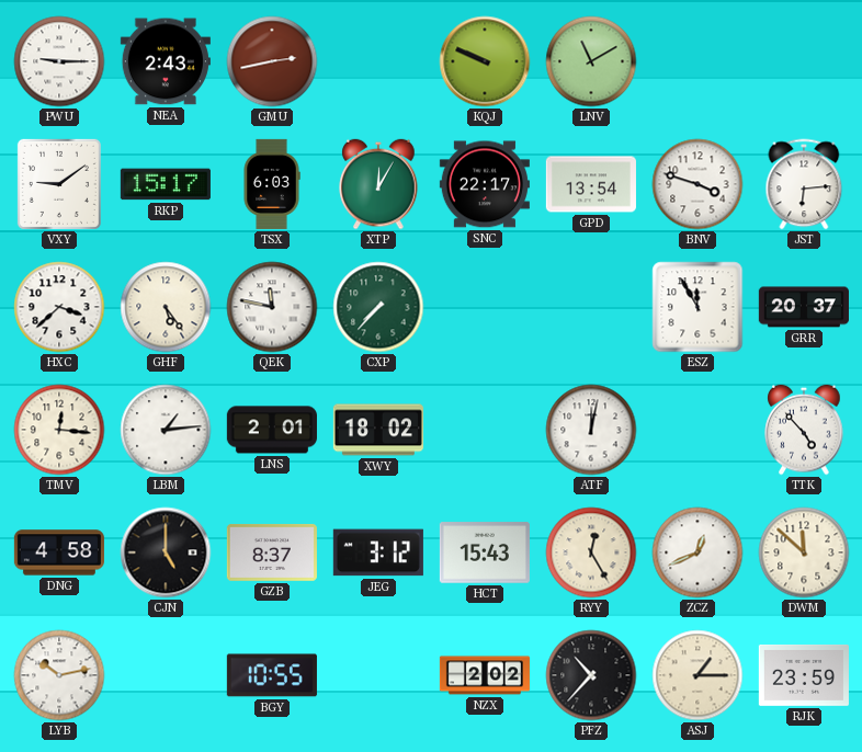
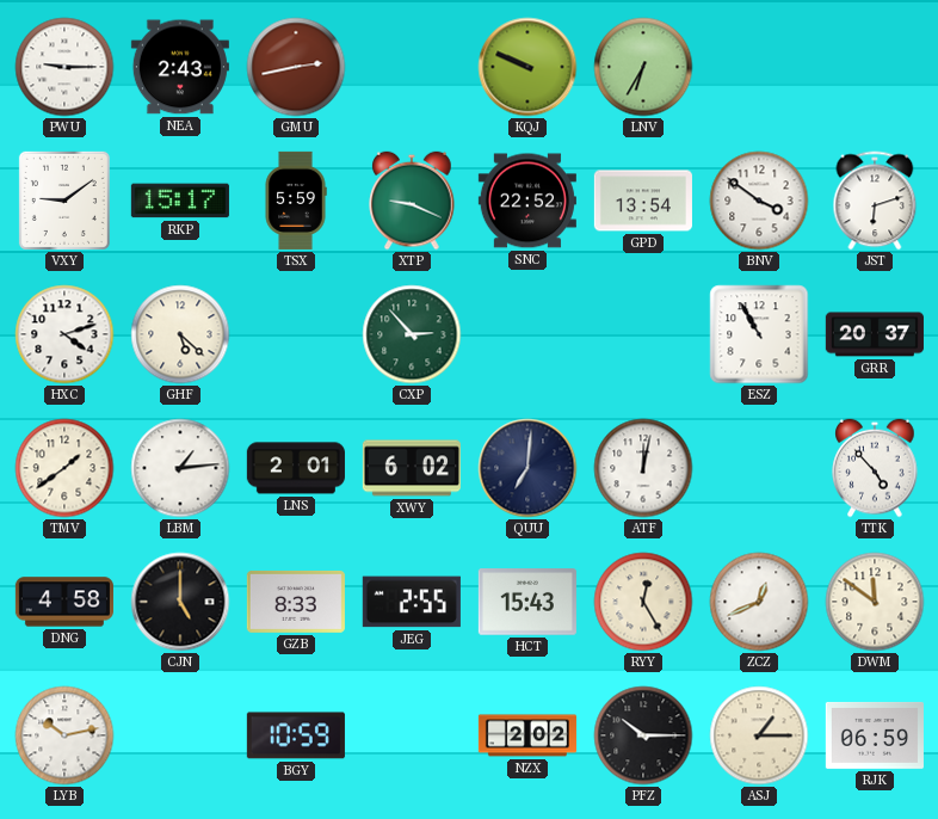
LNV: 11:10 -> 6:35
TSX: 6:03 -> 5:59
XTP: 12:05 -> 9:19
SNC: 22:17 -> 22:52
BNV: 3:48 -> 3:51
JST: 6:14 -> 6:12
HXC: 3:38 -> 4:12
GHF: 5:24 -> 5:22
QEK: 11:47 -> none
CXP: 7:37 -> 2:53
ESZ: 11:55 -> 10:55
TMV: 12:16 -> 1:39
XWY: 18:02 -> 6:02
QUU: none -> 7:01
GZB: 8:37 -> 8:33
JEG: 3:12 -> 2:55
DWM: 11:52 -> 11:51
BGY: 10:55 -> 10:59
PFZ: 10:37 -> 10:15
RJK: 23:59 -> 06:59
